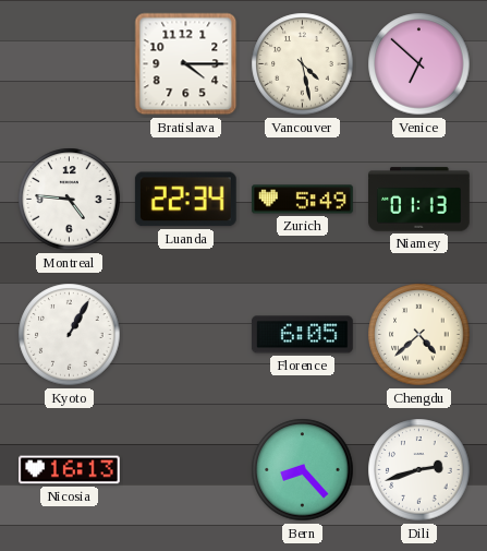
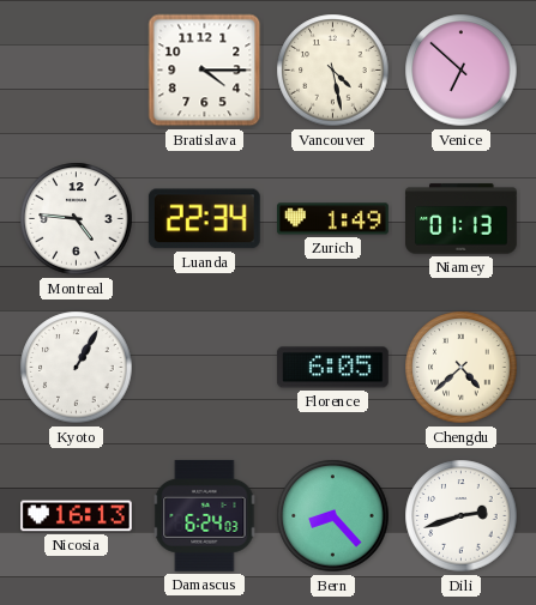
Zurich: 5:49 -> 1:49
Damascus: none -> 6:24
